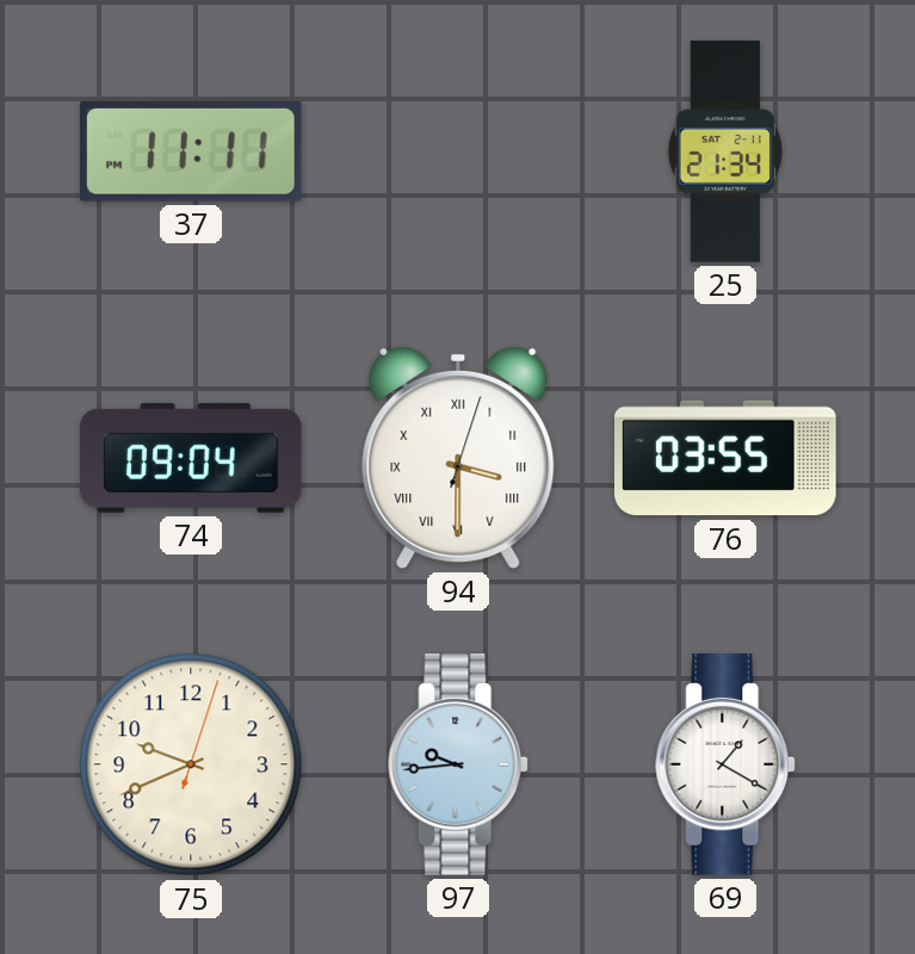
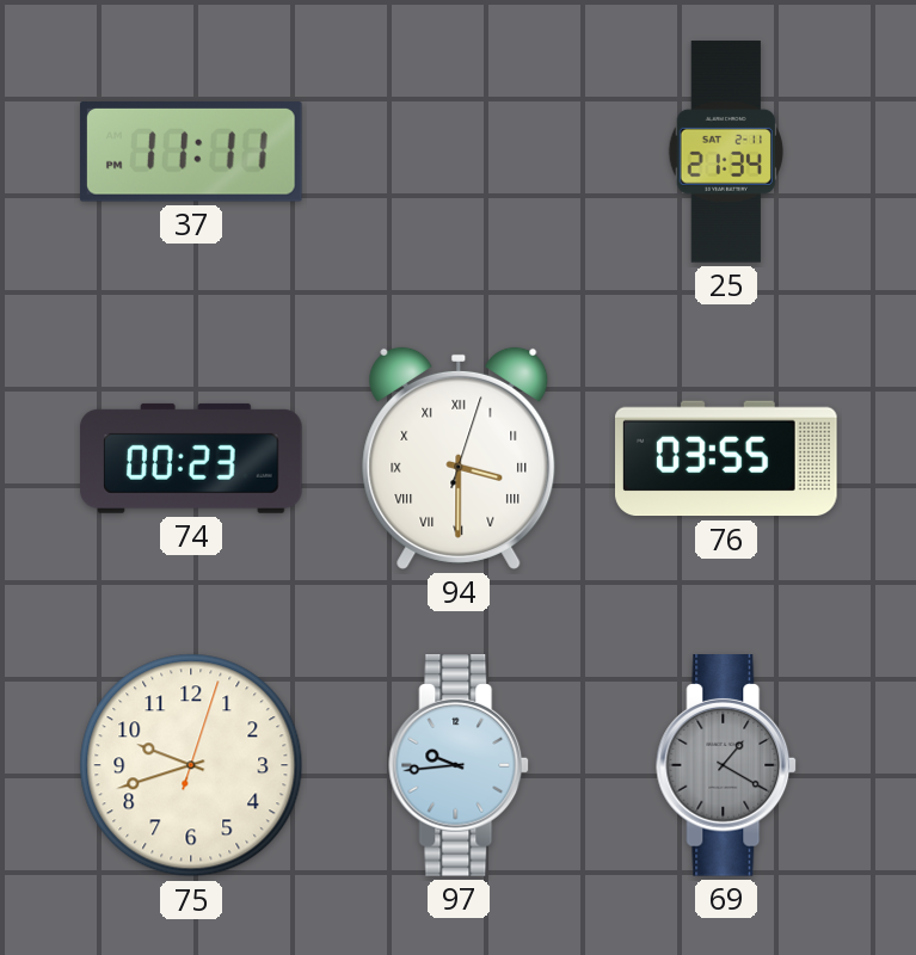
74: 09:04 -> 00:23
75: 9:41 -> 9:42
69 dial: white -> grey
